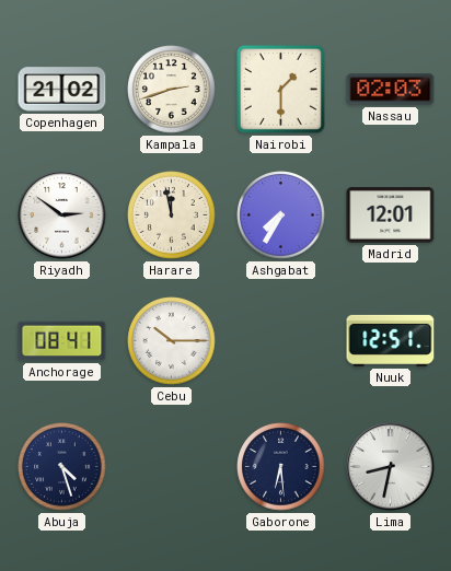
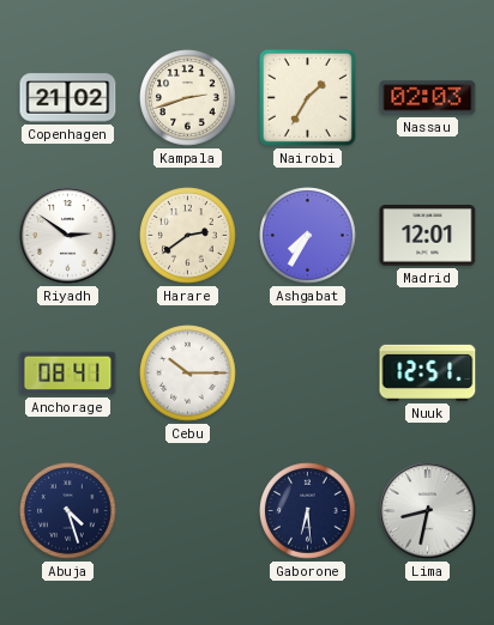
Nairobi: 1:30 -> 1:35
Harare: 11:58 -> 2:39
